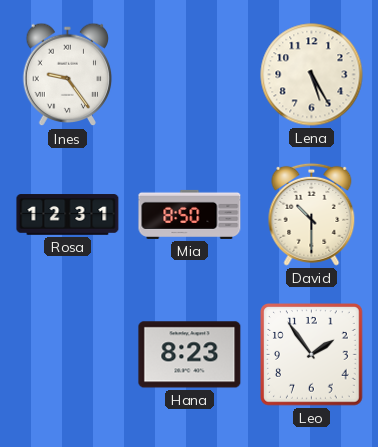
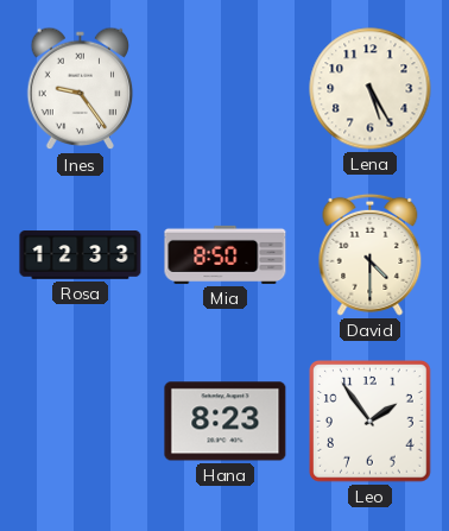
Rosa: 12:31 -> 12:33
David: 10:30 -> 4:30
